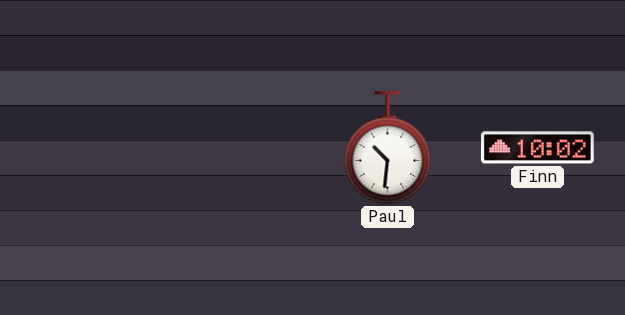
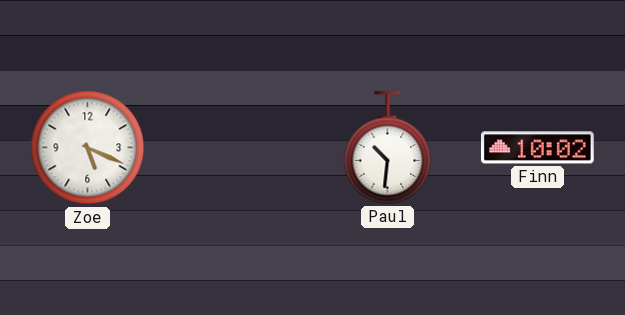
Zoe: none -> 5:19
